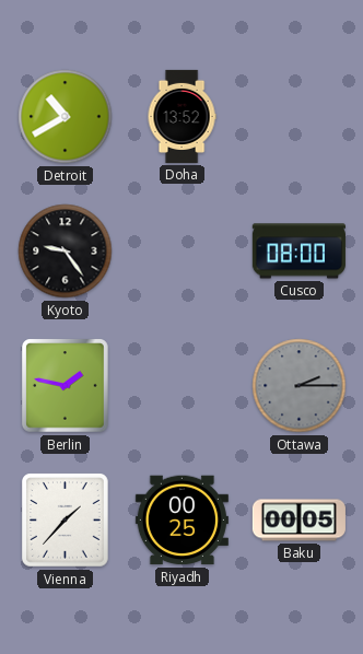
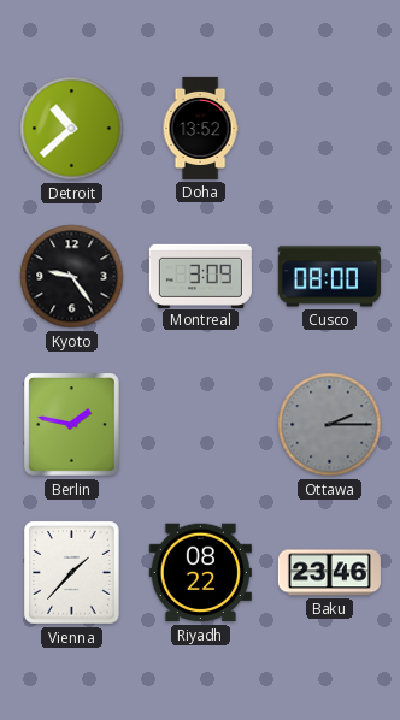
Detroit: 10:40 -> 10:38
Montreal: none -> 3:09
Riyadh: 00:25 -> 08:22
Baku: 00:05 -> 23:46
